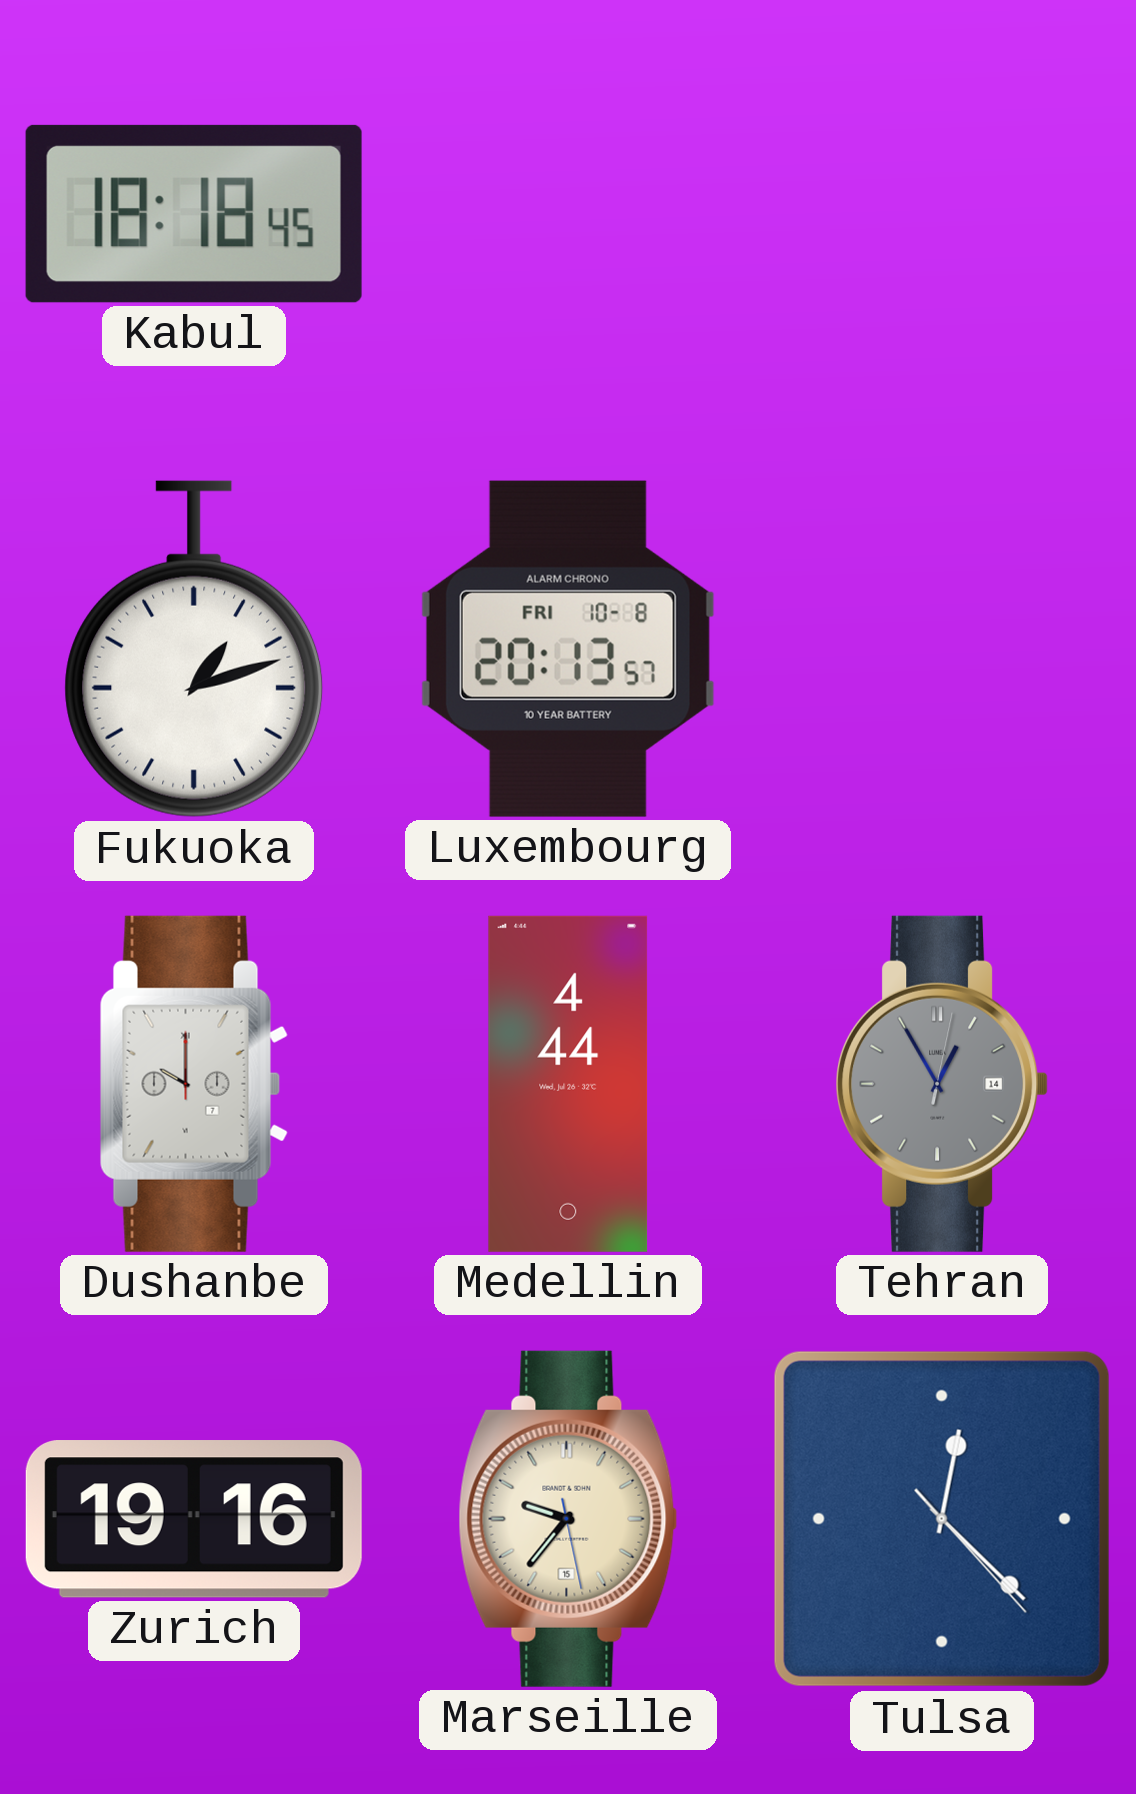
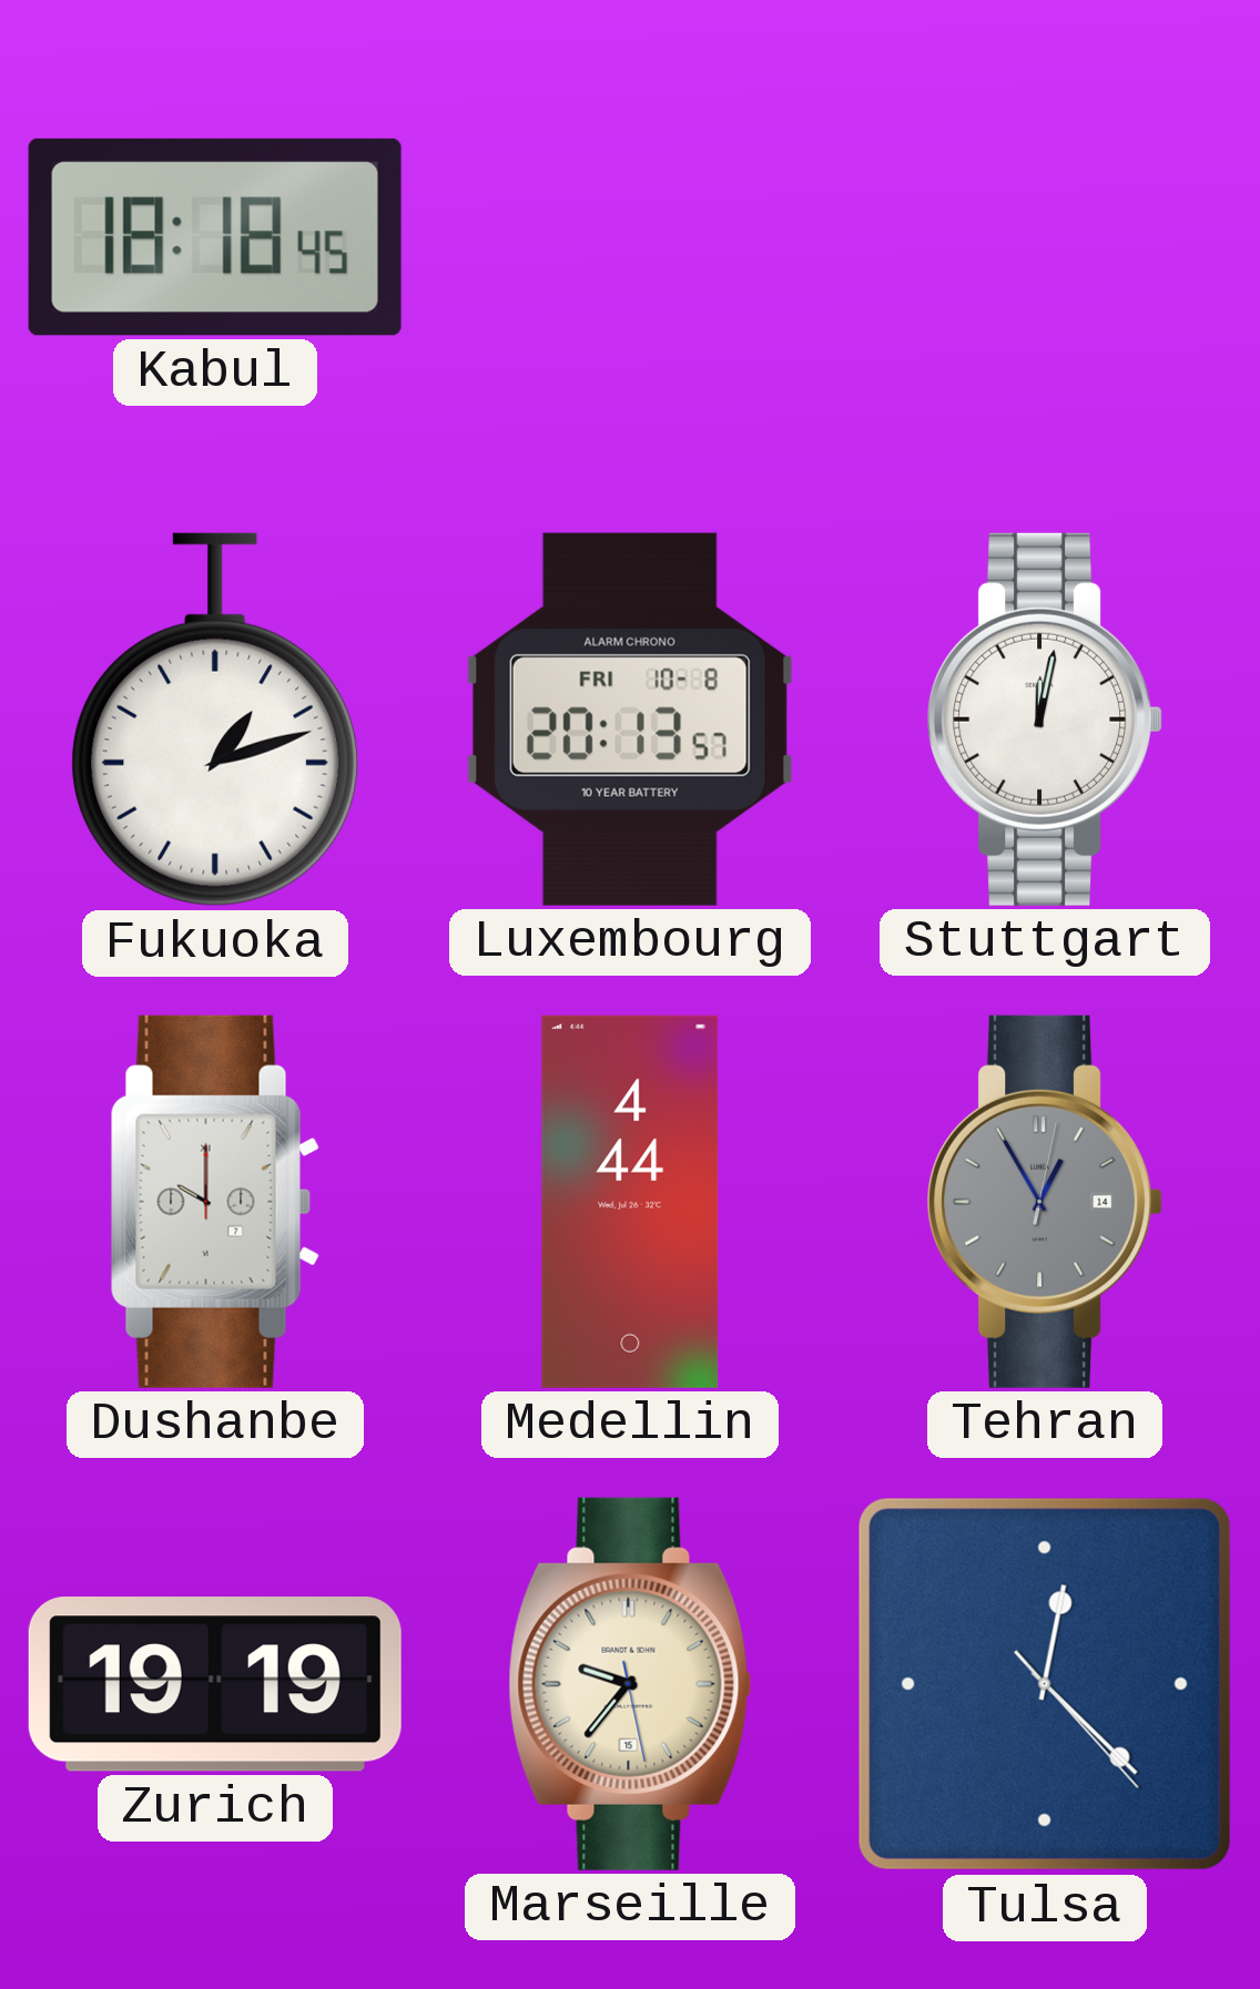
Stuttgart: none -> 12:02
Zurich: 19:16 -> 19:19
